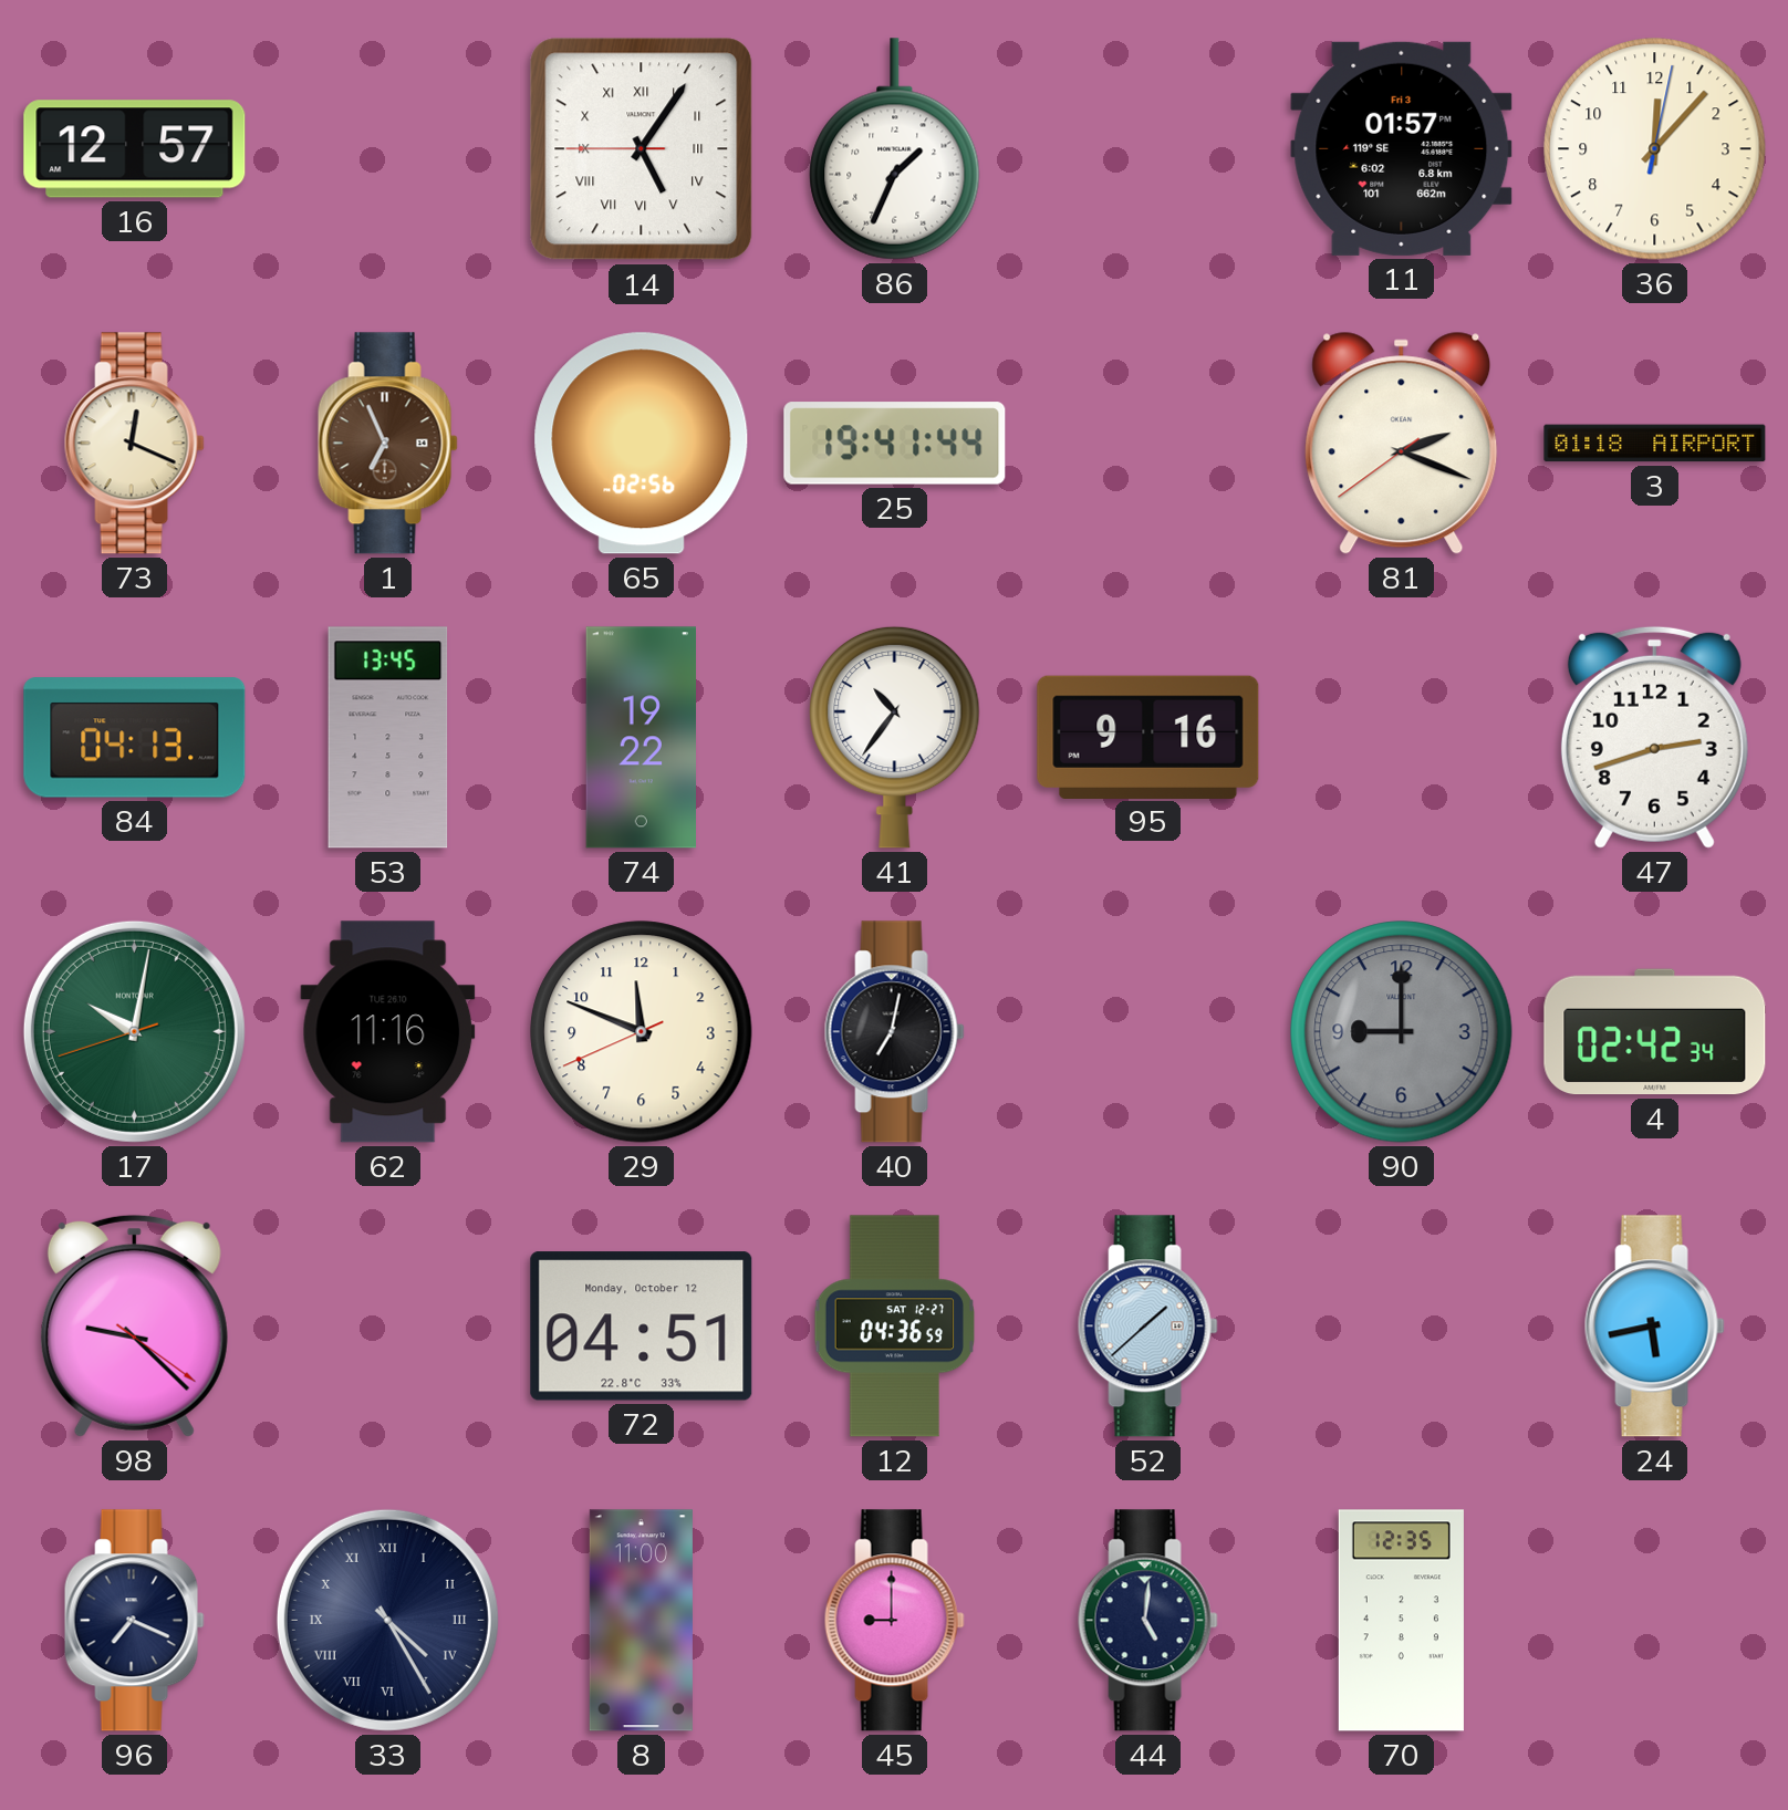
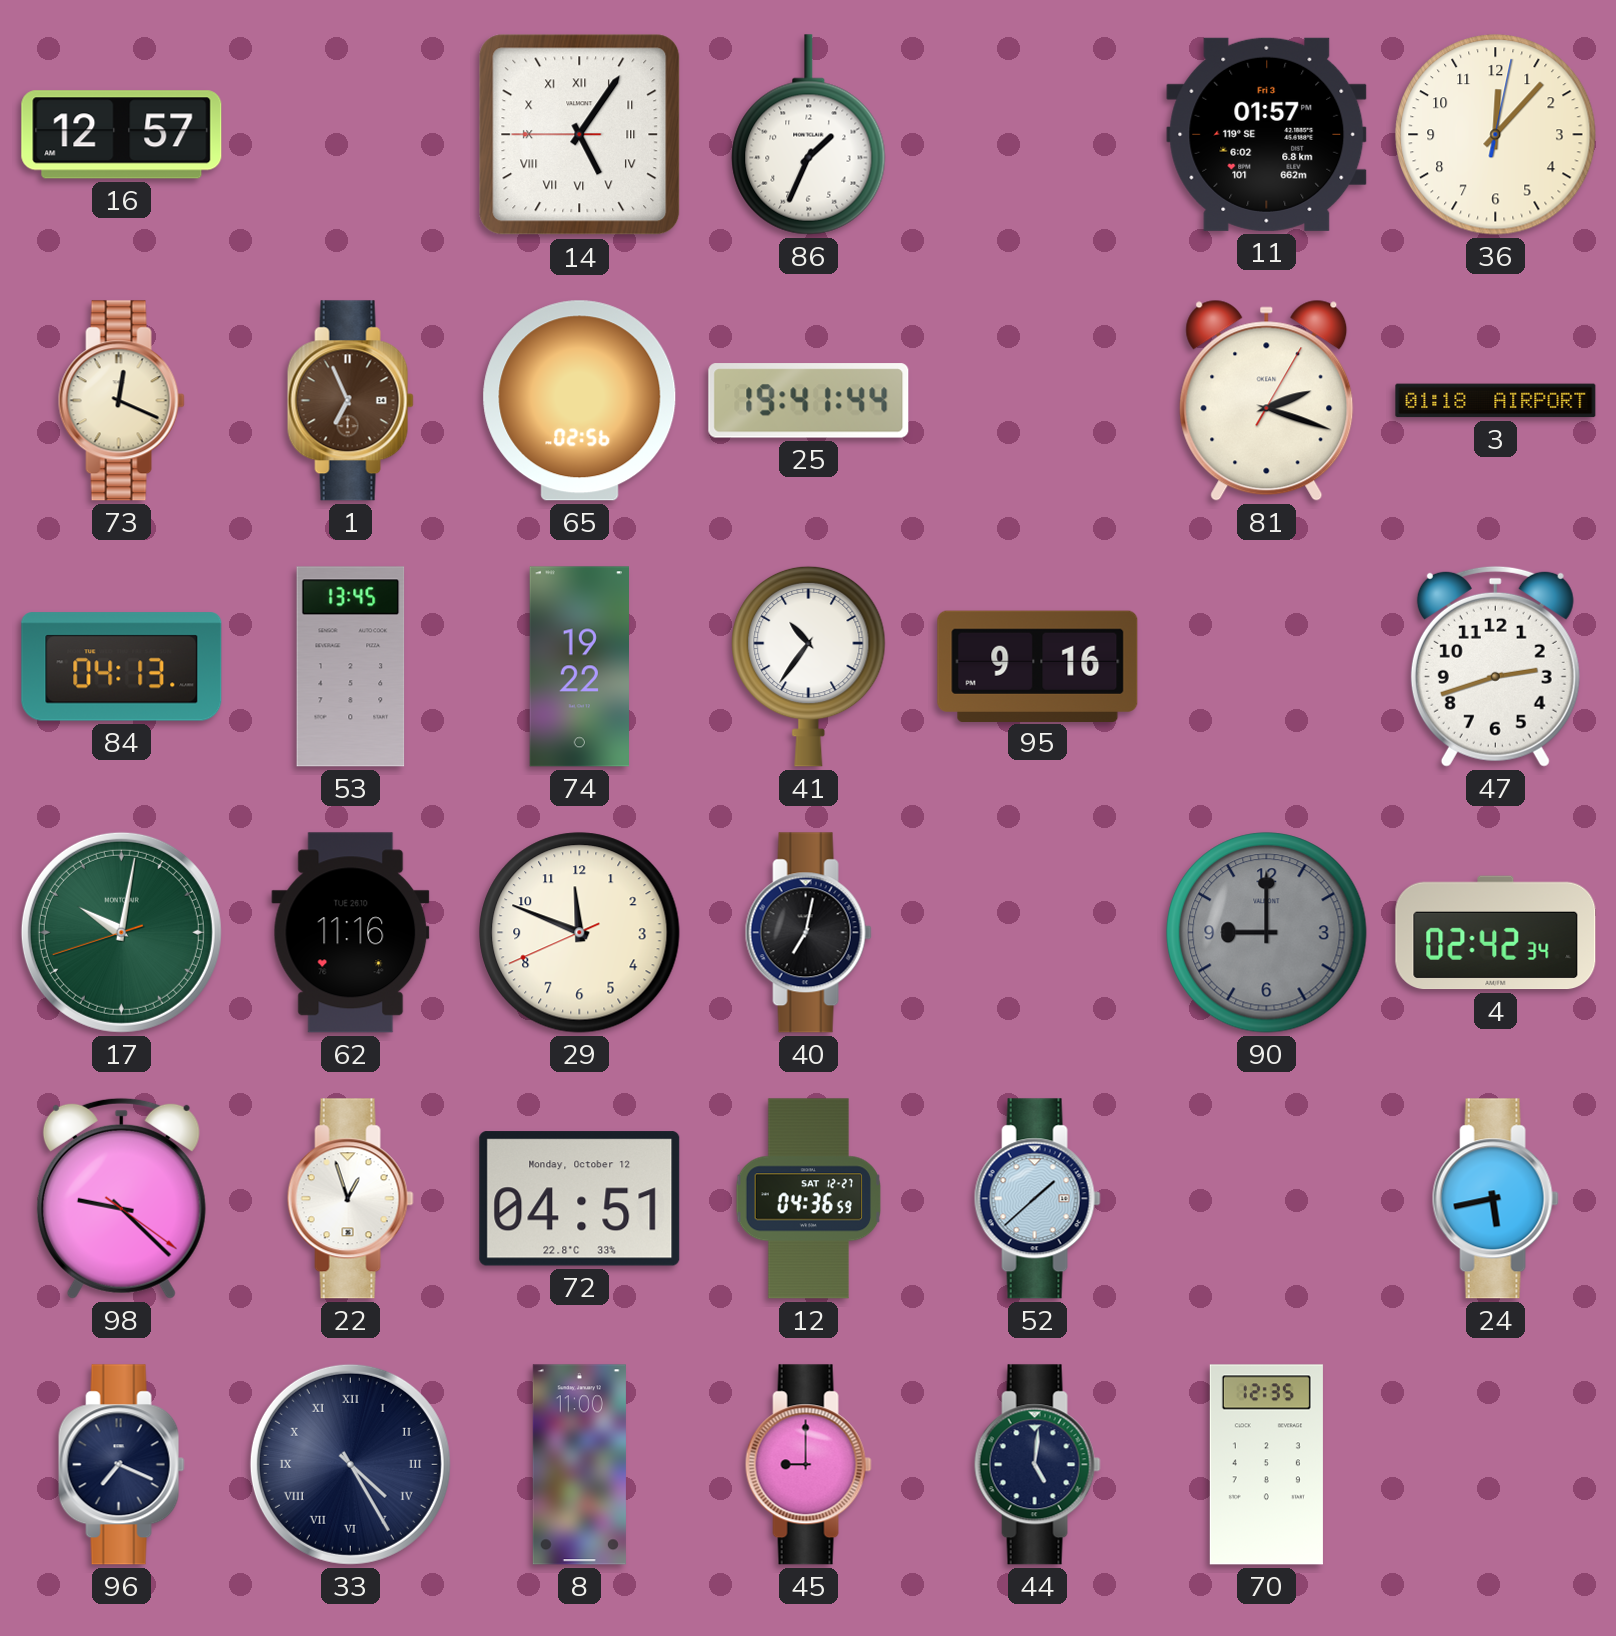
81: 2:18:39 -> 2:18:05
22: none -> 12:57
